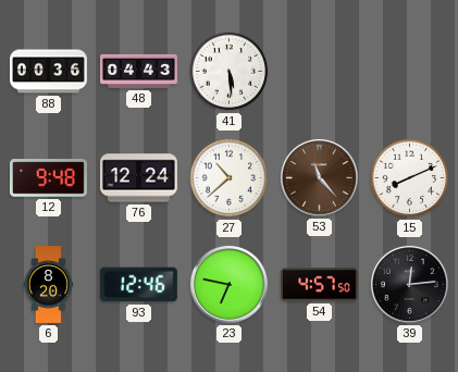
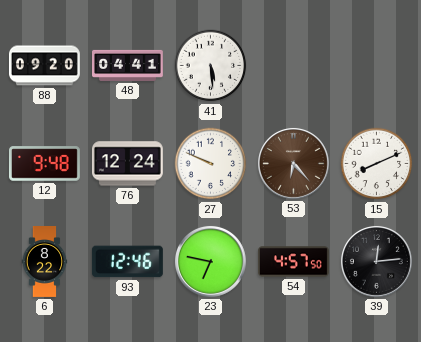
88: 00:36 -> 09:20
48: 04:43 -> 04:41
27: 10:38 -> 9:49
53: 11:23 -> 6:23
6: 8:20 -> 8:22
